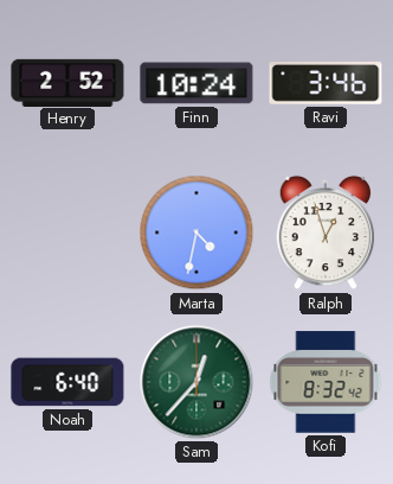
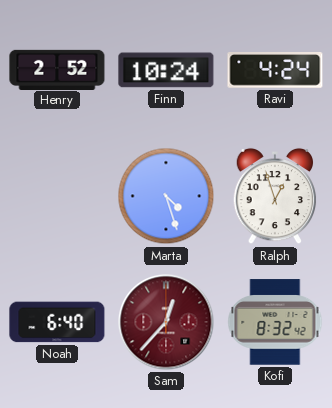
Ravi: 3:46 -> 4:24
Marta: 4:32 -> 4:27
Sam dial: green -> burgundy
